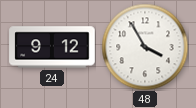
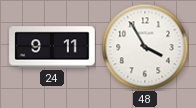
24: 9:12 -> 9:11
